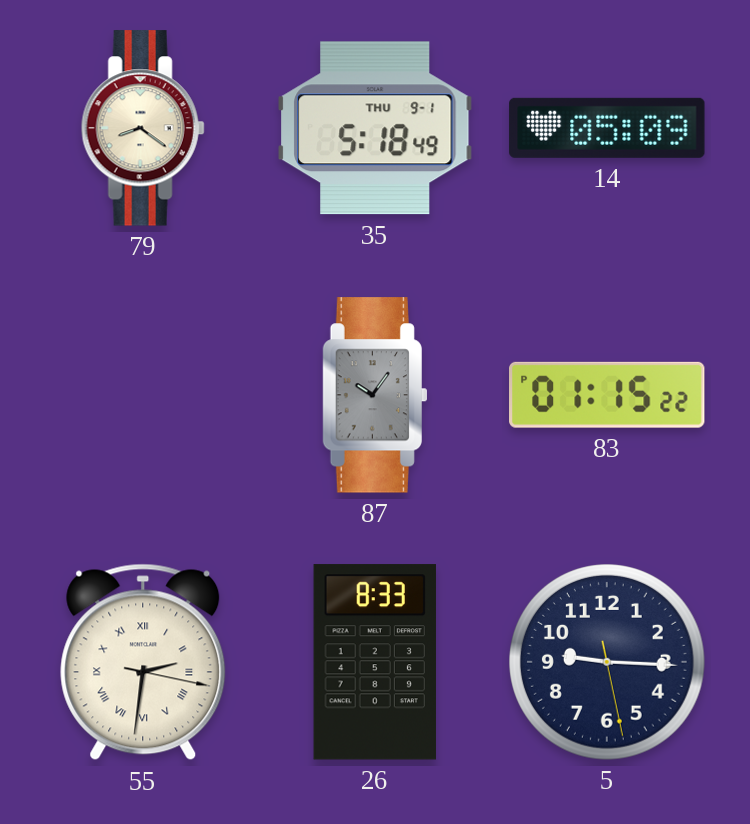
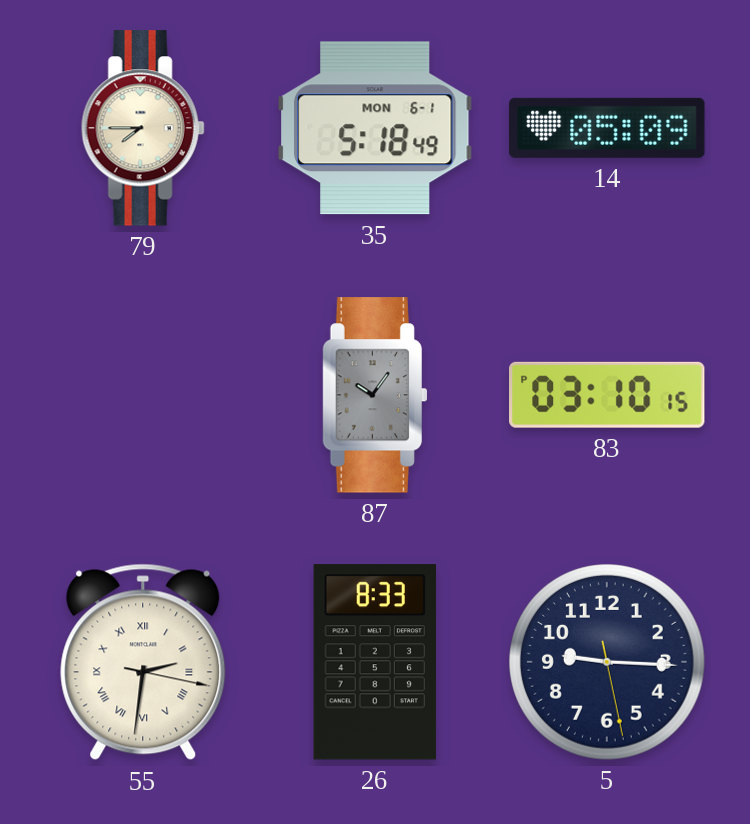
79: 8:21 -> 7:45
35 date: THU 9-1 -> MON 6-1
83: 01:15 -> 03:10
